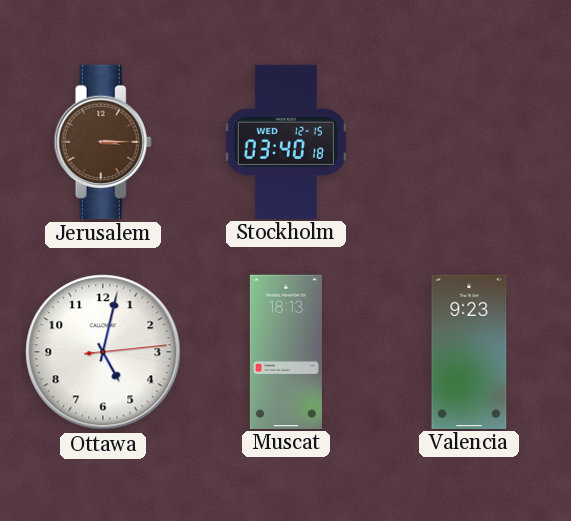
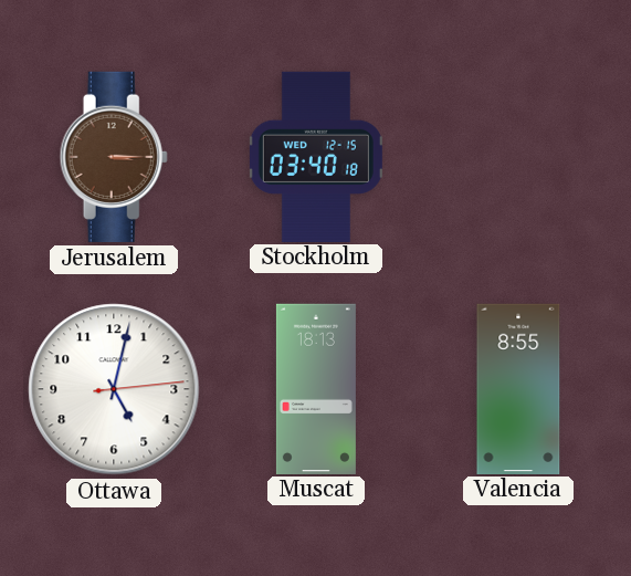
Valencia: 9:23 -> 8:55
